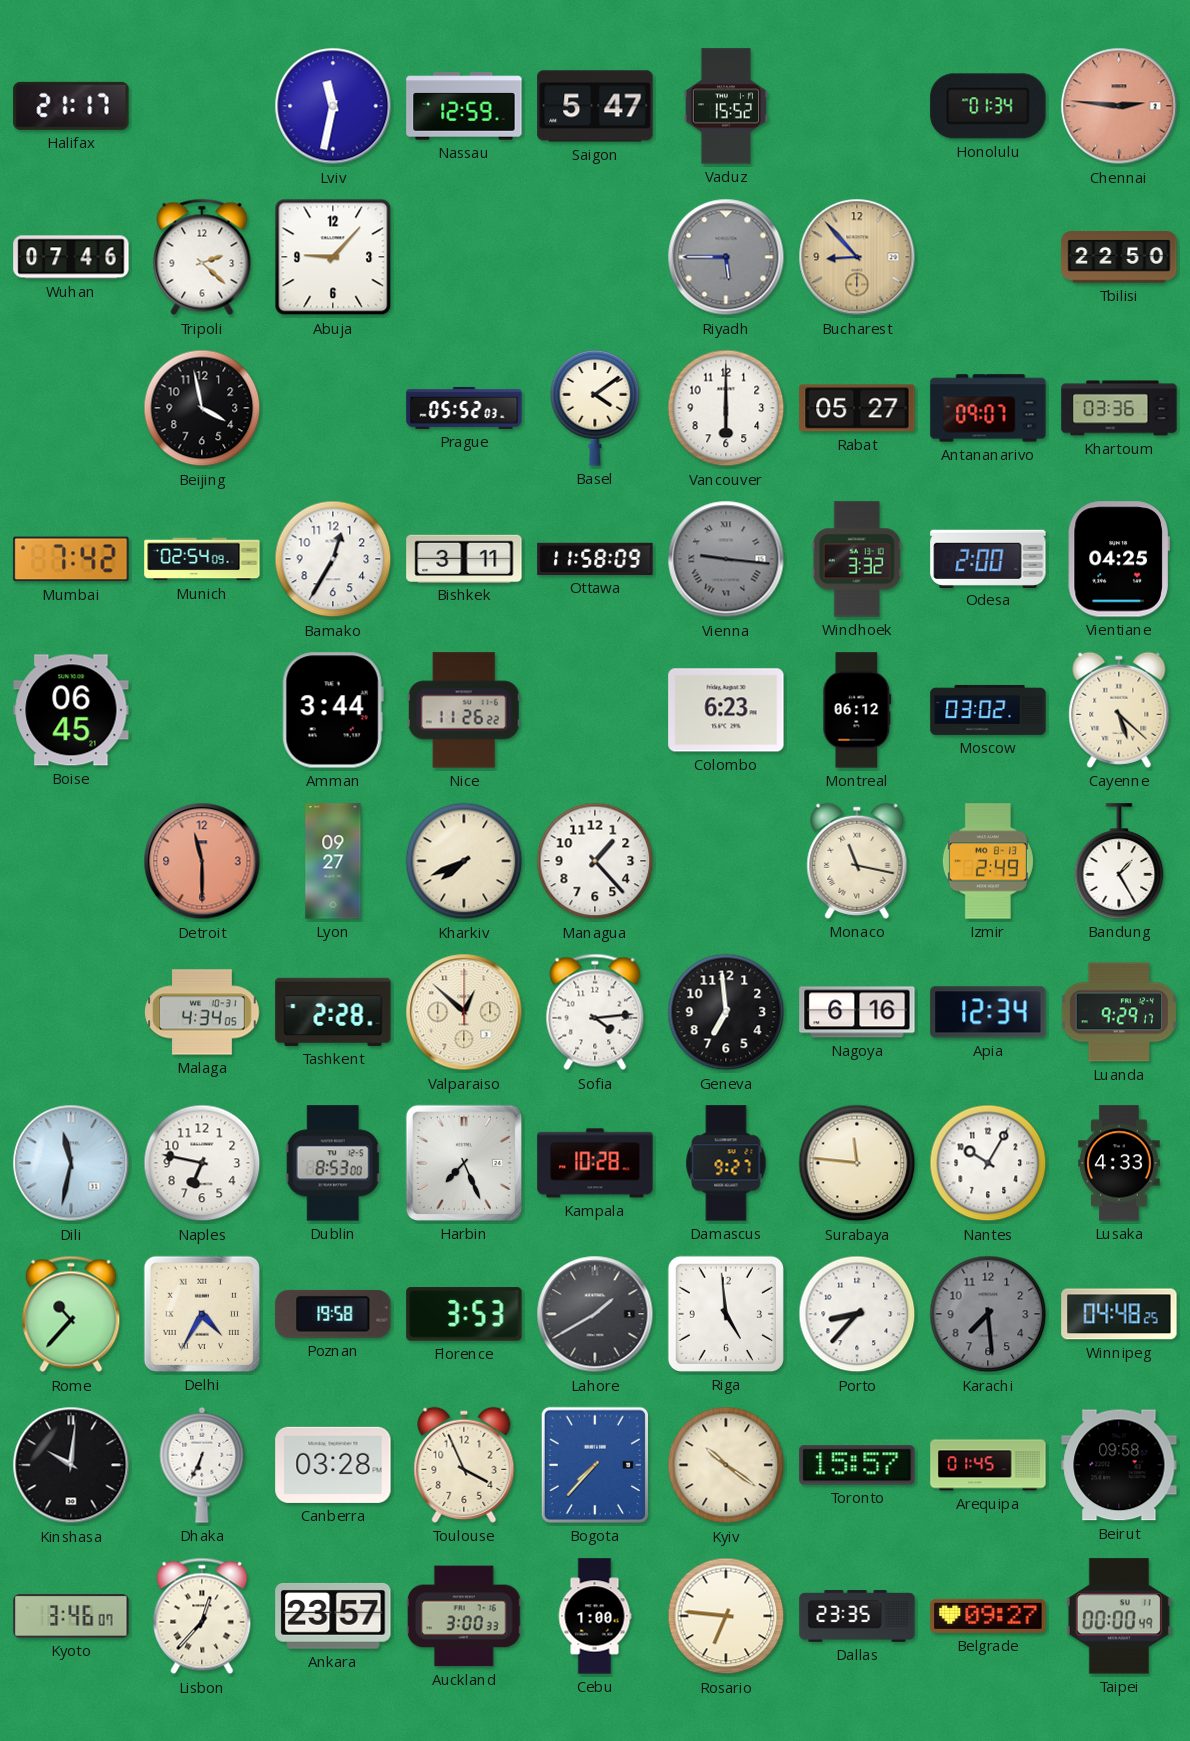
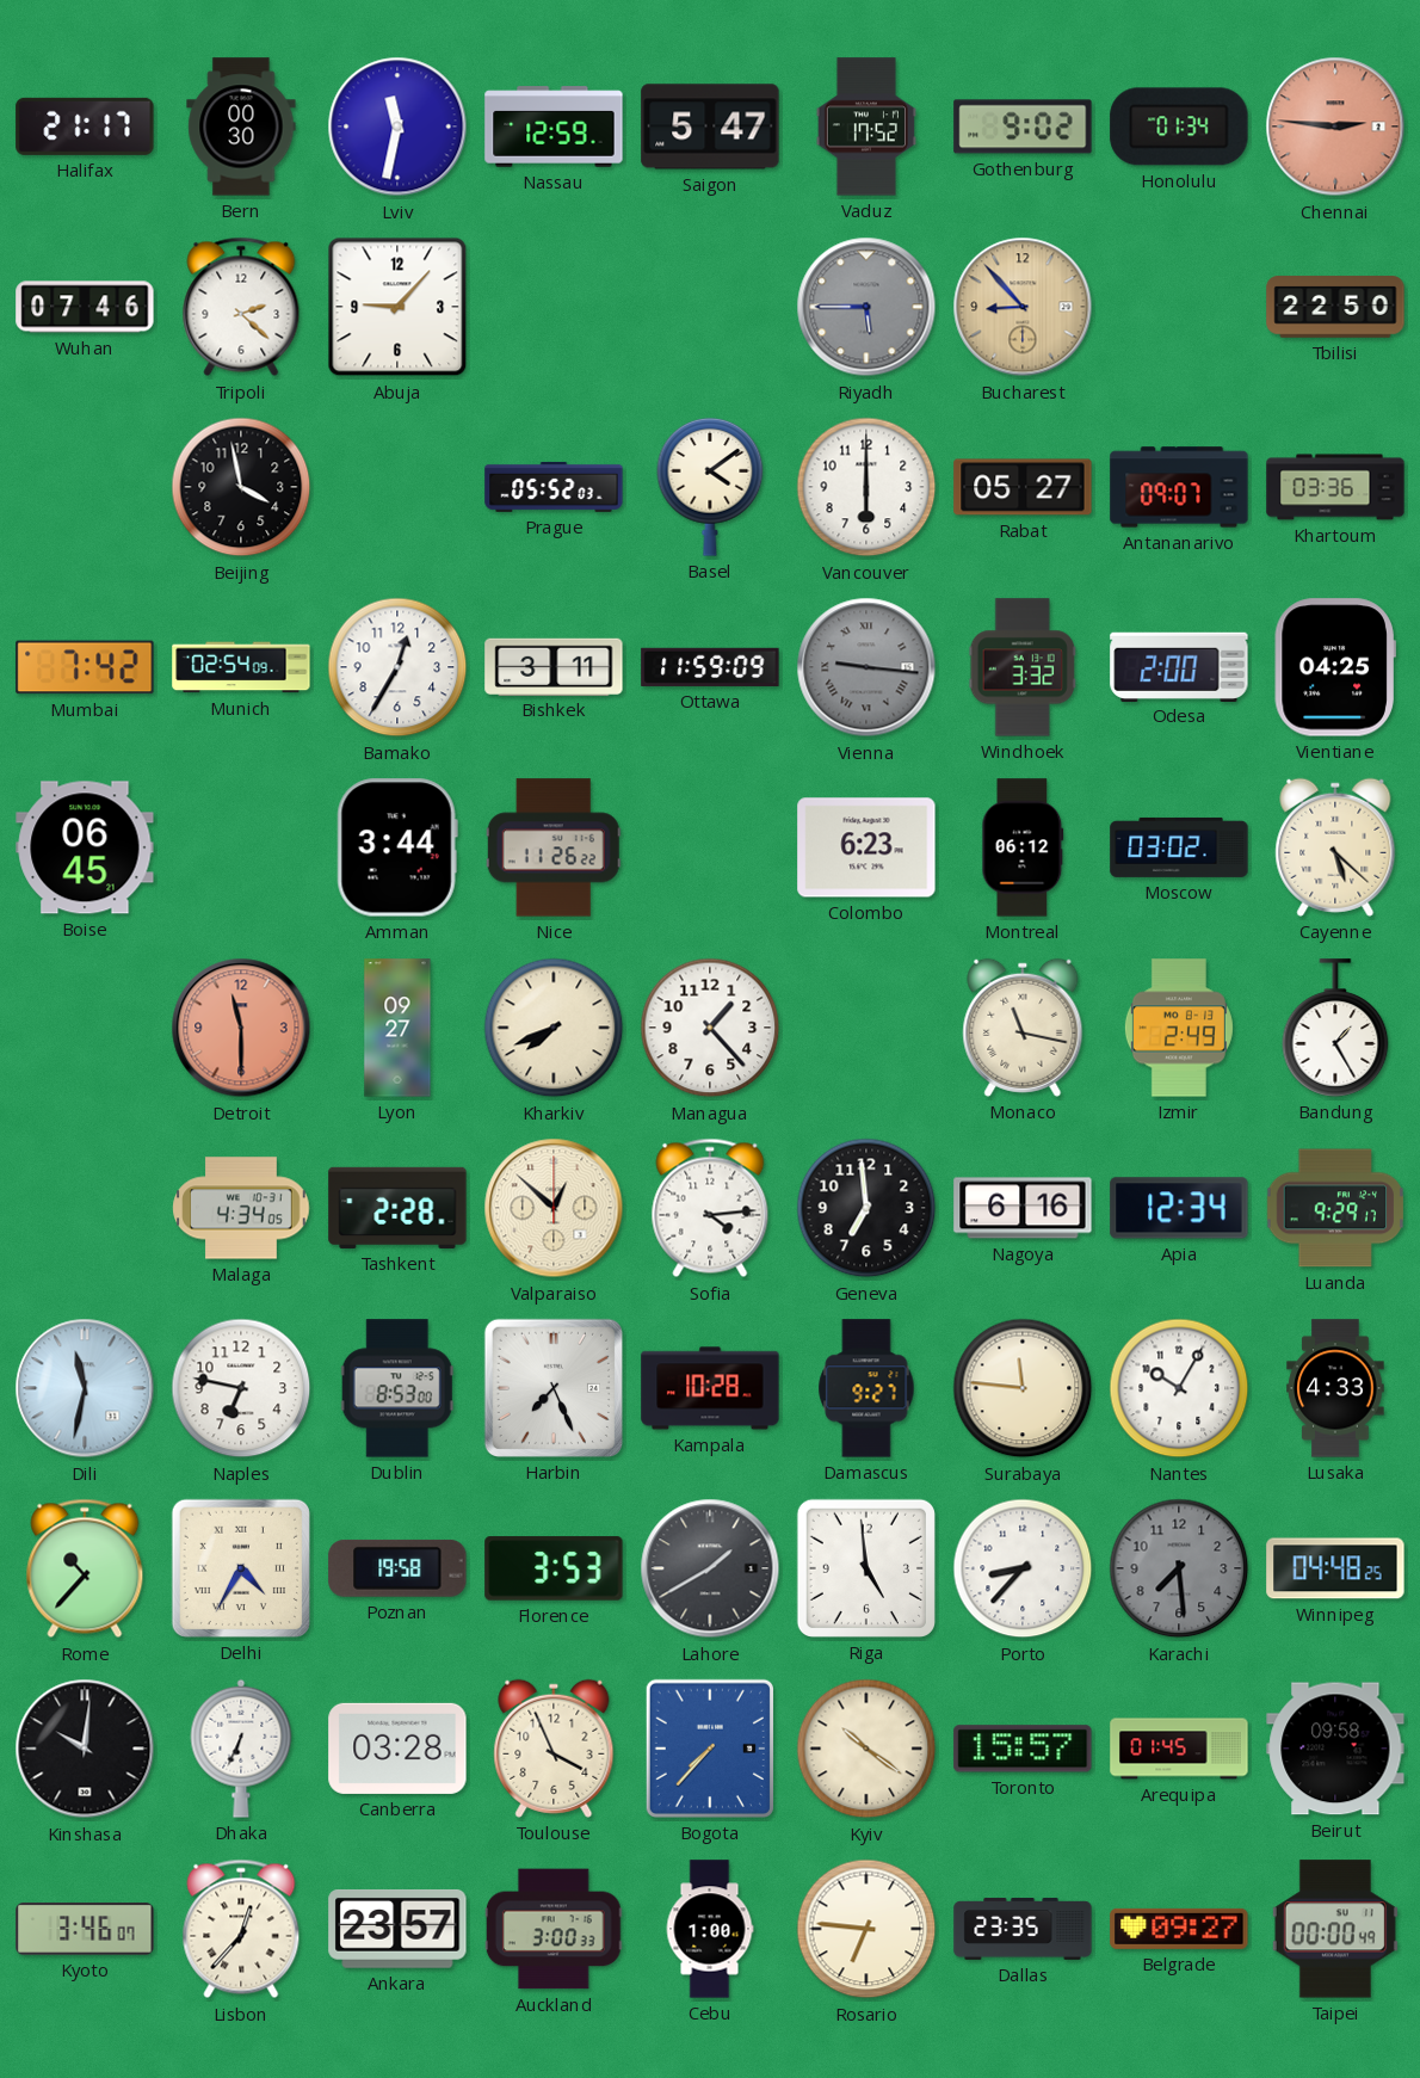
Bern: none -> 00:30
Vaduz: 15:52 -> 17:52
Gothenburg: none -> 9:02
Ottawa: 11:58 -> 11:59
